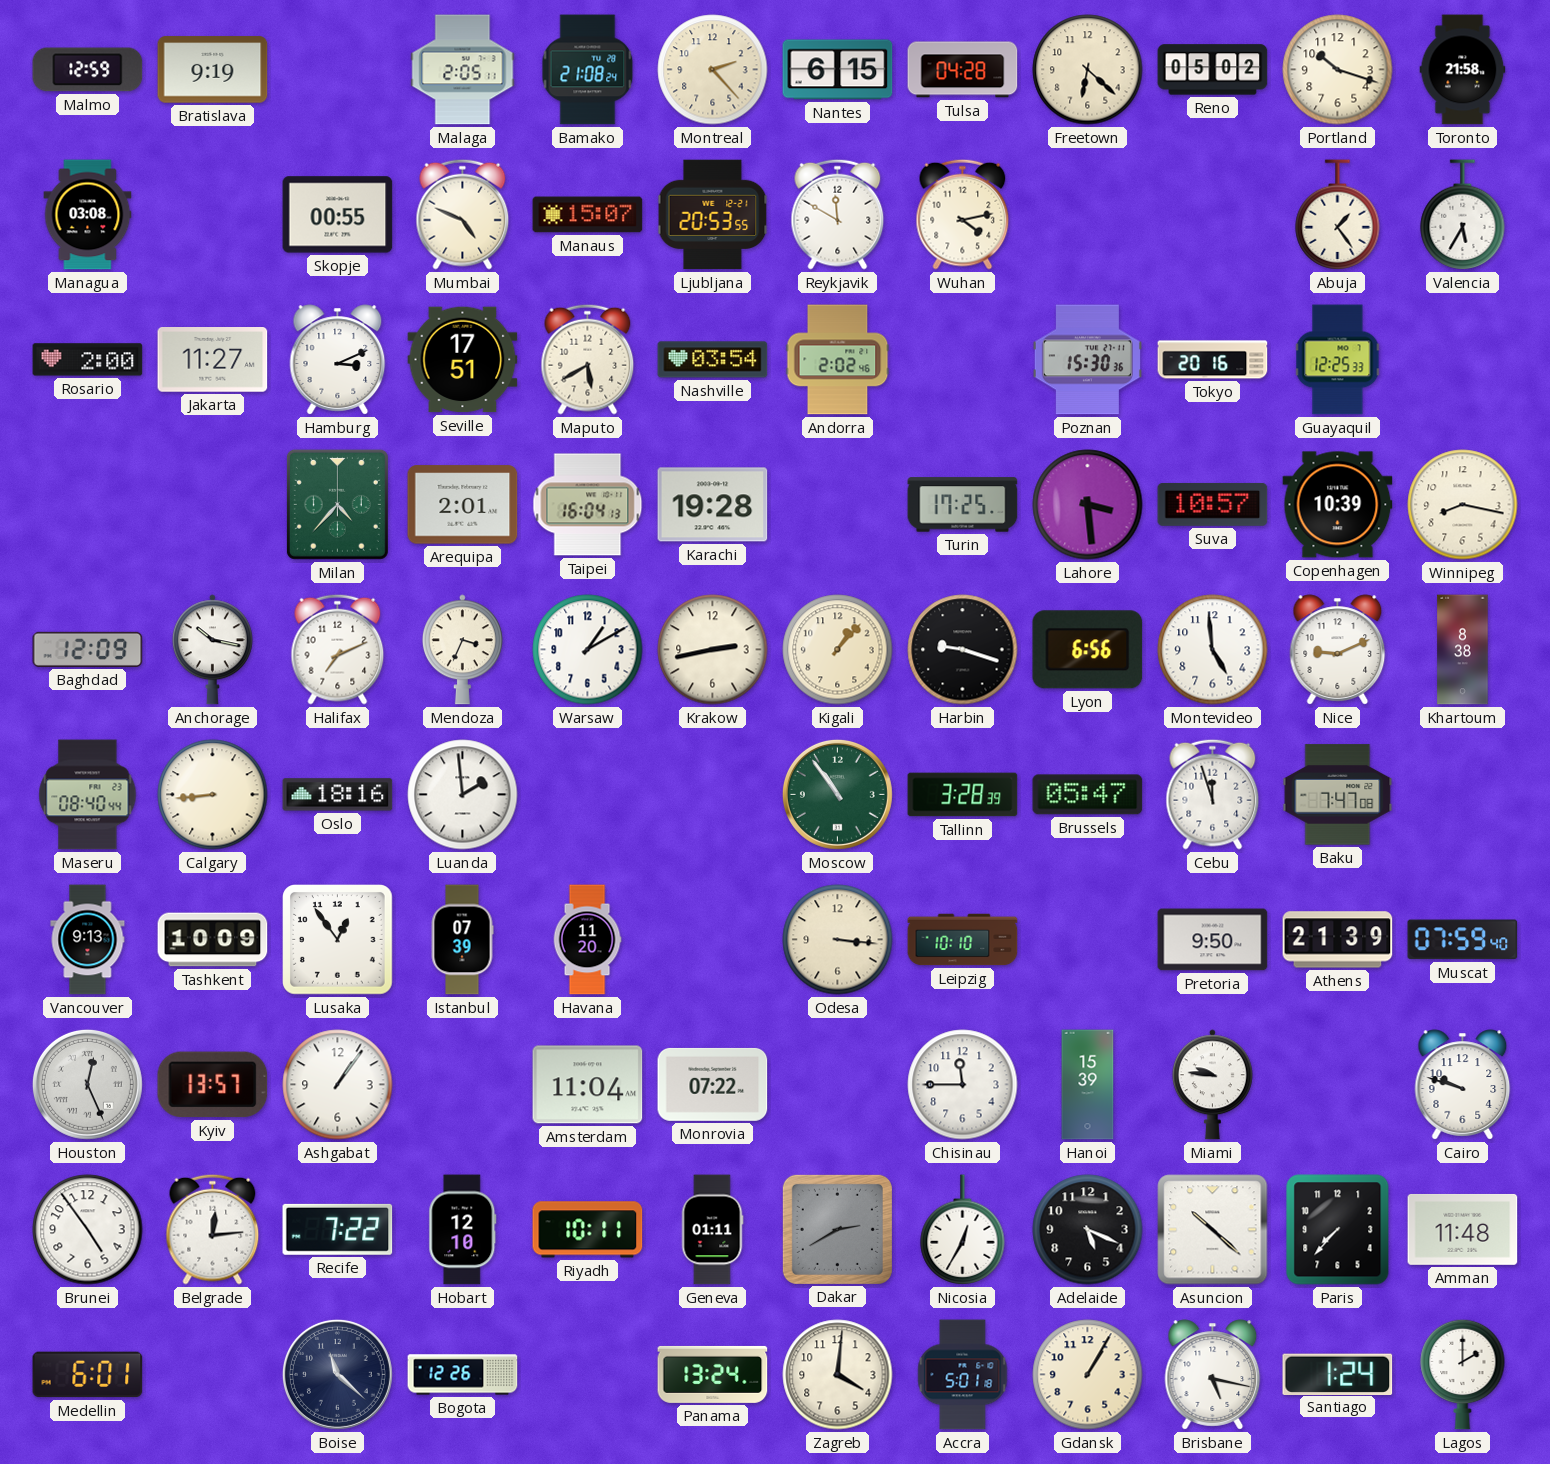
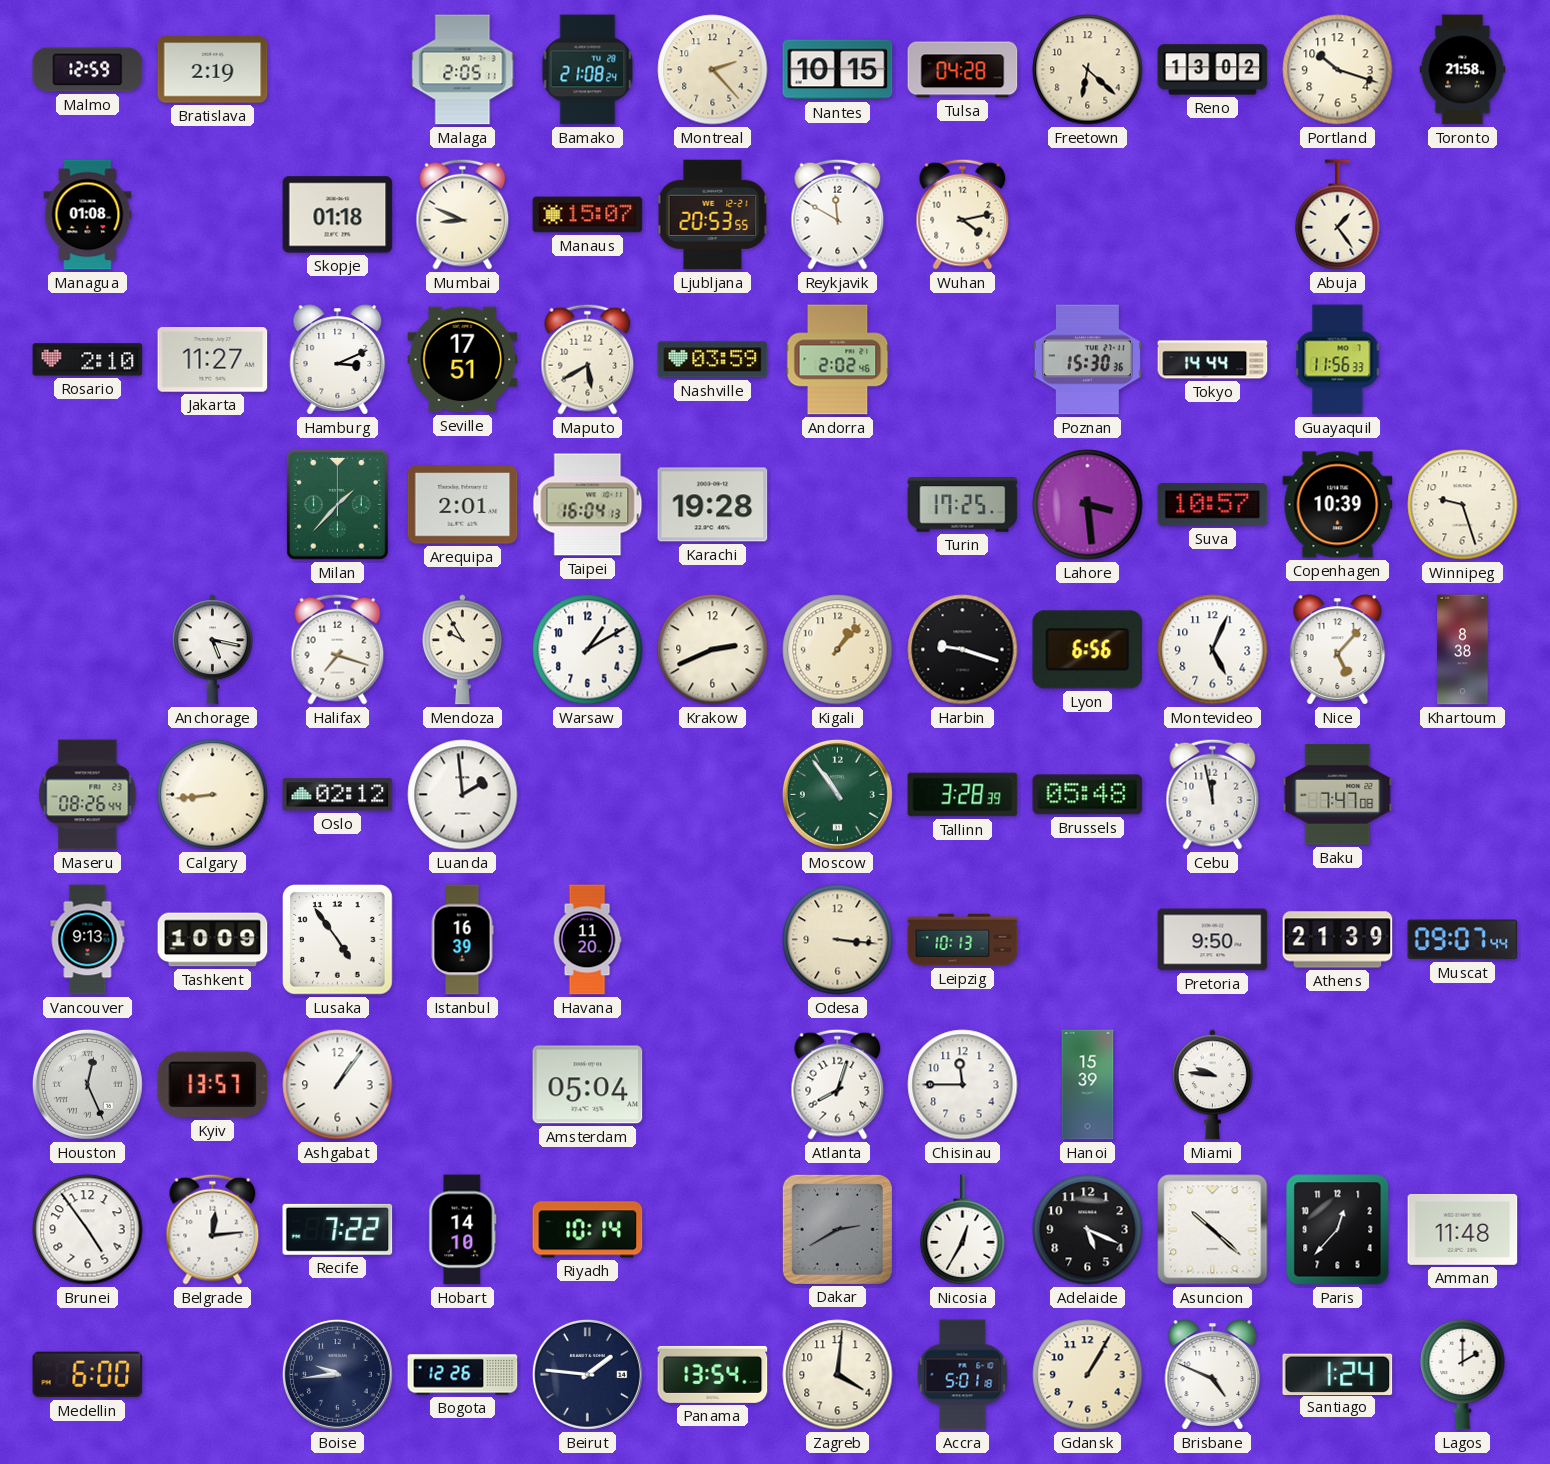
Bratislava: 9:19 -> 2:19
Nantes: 6:15 -> 10:15
Reno: 05:02 -> 13:02
Managua: 03:08 -> 01:08
Skopje: 00:55 -> 01:18
Mumbai: 4:49 -> 8:49
Valencia: 5:35 -> none
Rosario: 2:00 -> 2:10
Nashville: 03:54 -> 03:59
Tokyo: 20:16 -> 14:44
Guayaquil: 12:25 -> 11:56
Milan: 4:37 -> 1:37
Winnipeg: 8:17 -> 9:27
Baghdad: 12:09 -> none
Anchorage: 10:17 -> 5:17
Halifax: 7:11 -> 7:18
Mendoza: 3:34 -> 9:55
Krakow: 2:43 -> 2:41
Montevideo: 4:59 -> 5:04
Nice: 9:11 -> 5:07
Maseru: 08:40 -> 08:26
Oslo: 18:16 -> 02:12
Brussels: 05:47 -> 05:48
Cebu: 11:57 -> 11:58
Lusaka: 12:54 -> 4:54
Istanbul: 07:39 -> 16:39
Leipzig: 10:10 -> 10:13
Muscat: 07:59 -> 09:07
Amsterdam: 11:04 -> 05:04
Monrovia: 07:22 -> none
Atlanta: none -> 8:03
Cairo: 9:48 -> none
Hobart: 12:10 -> 14:10
Riyadh: 10:11 -> 10:14
Geneva: 01:11 -> none
Paris: 7:37 -> 12:37
Medellin: 6:01 -> 6:00
Boise: 11:22 -> 9:44
Beirut: none -> 1:46
Panama: 13:24 -> 13:54
Brisbane: 5:17 -> 4:49
